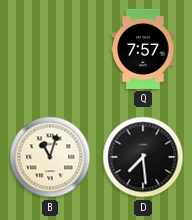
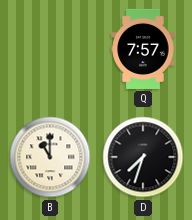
B: 11:03 -> 11:00
D: 7:29 -> 7:33
